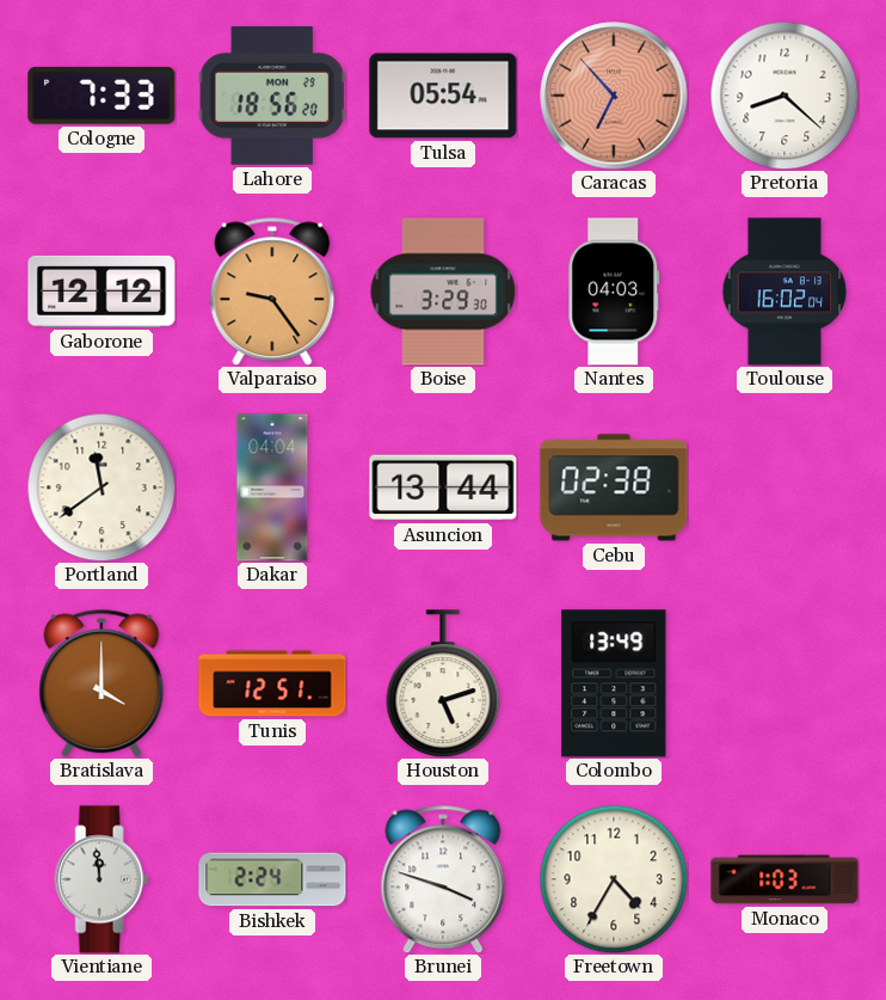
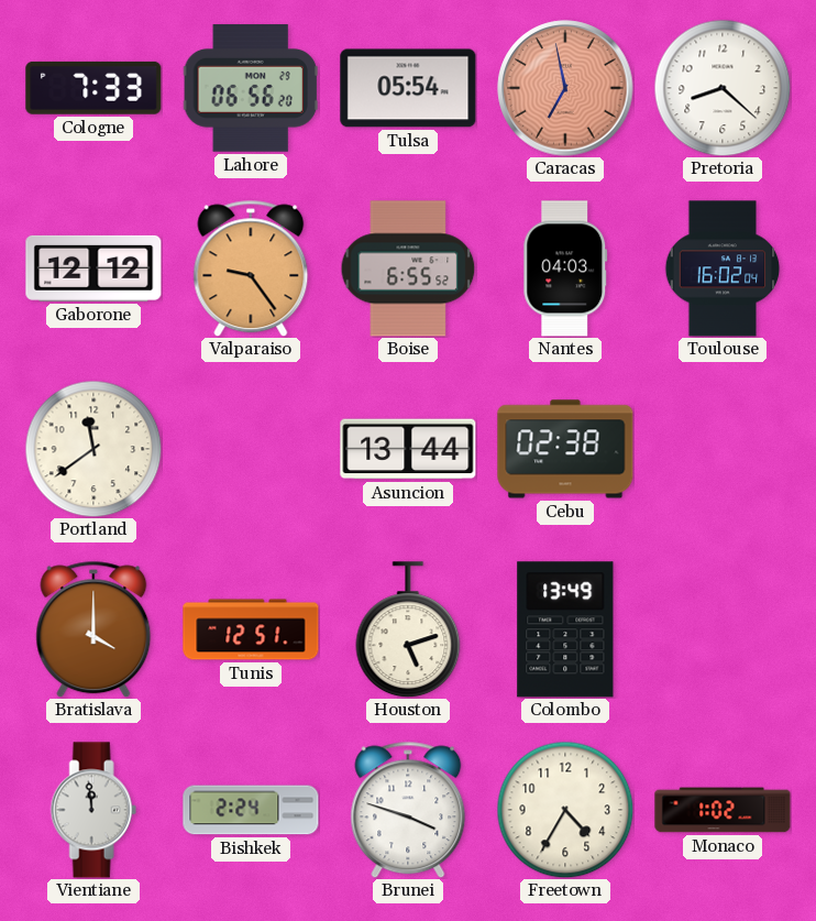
Lahore: 18:56 -> 06:56
Caracas: 6:53 -> 6:58
Boise: 3:29 -> 6:55
Dakar: 04:04 -> none
Monaco: 1:03 -> 1:02
